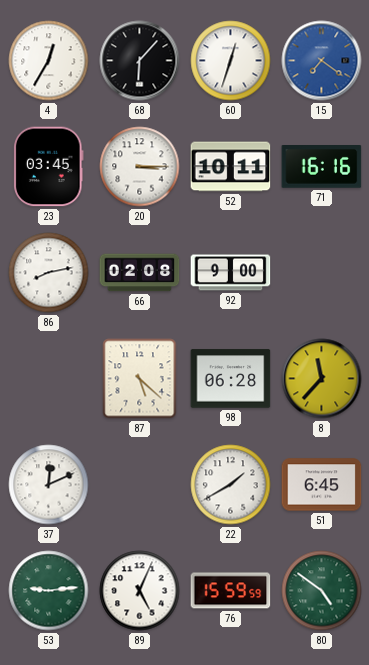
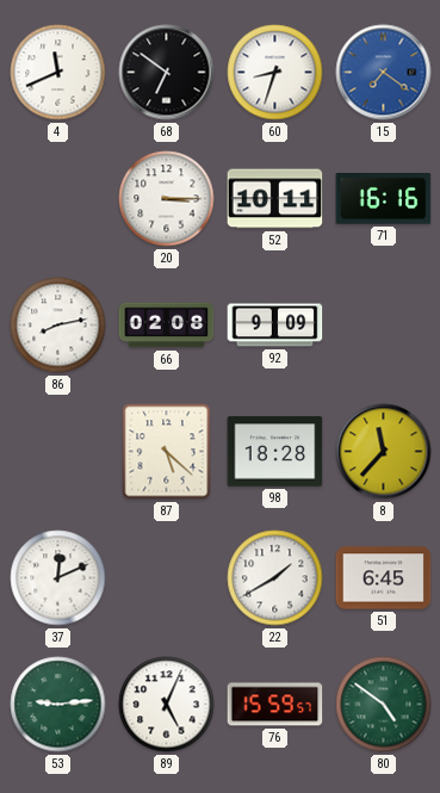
4: 12:35 -> 11:41
68: 6:07 -> 6:51
60: 12:33 -> 8:33
23: 03:45 -> none
92: 9:00 -> 9:09
98: 06:28 -> 18:28
76: 15:59:59 -> 15:59:57
